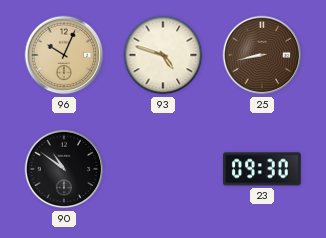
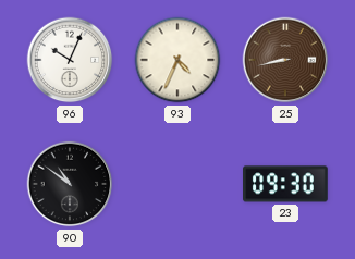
96 dial: champagne -> white
93: 4:48 -> 4:34
